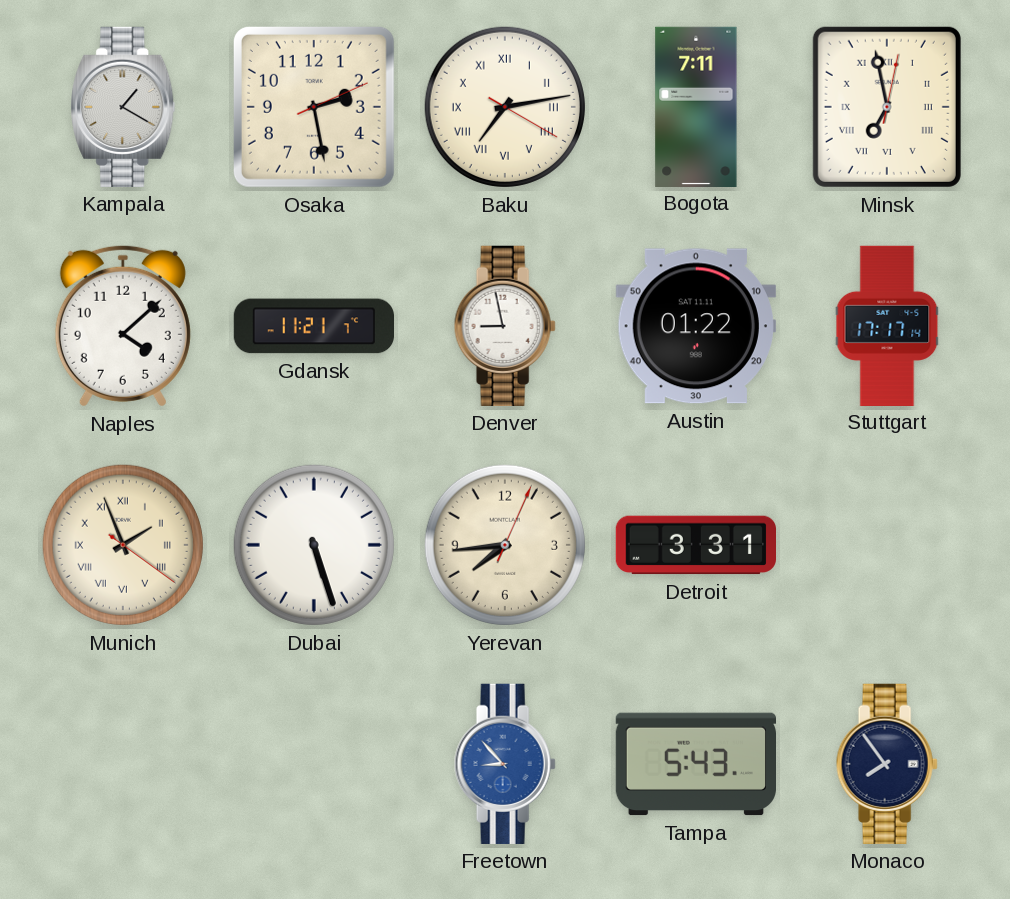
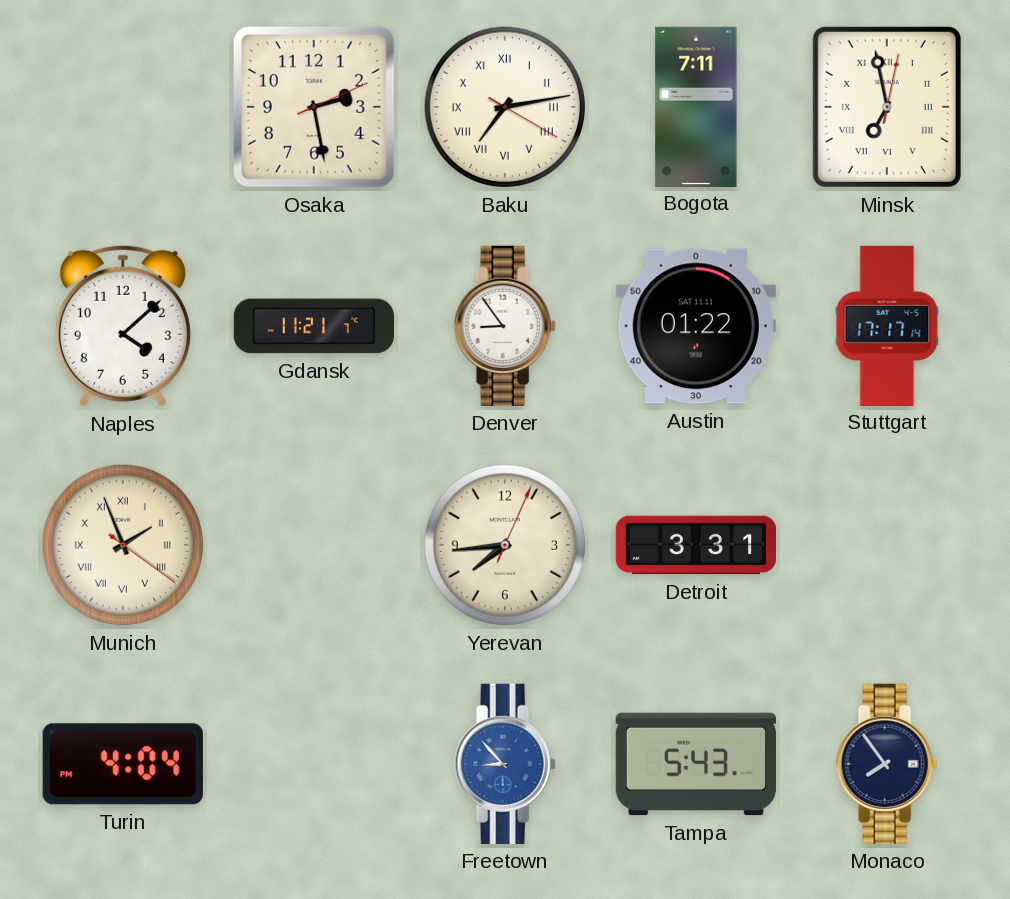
Kampala: 1:20 -> none
Denver: 8:58 -> 8:54
Dubai: 5:27 -> none
Turin: none -> 4:04
